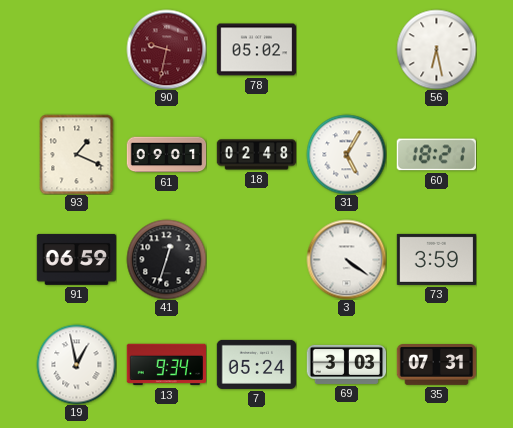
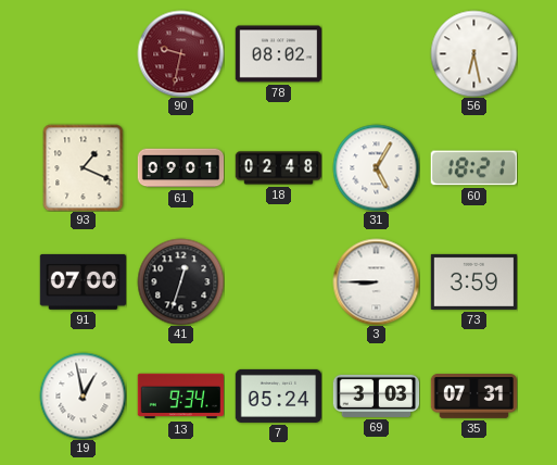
78: 05:02 -> 08:02
91: 06:59 -> 07:00
3: 4:21 -> 8:45
